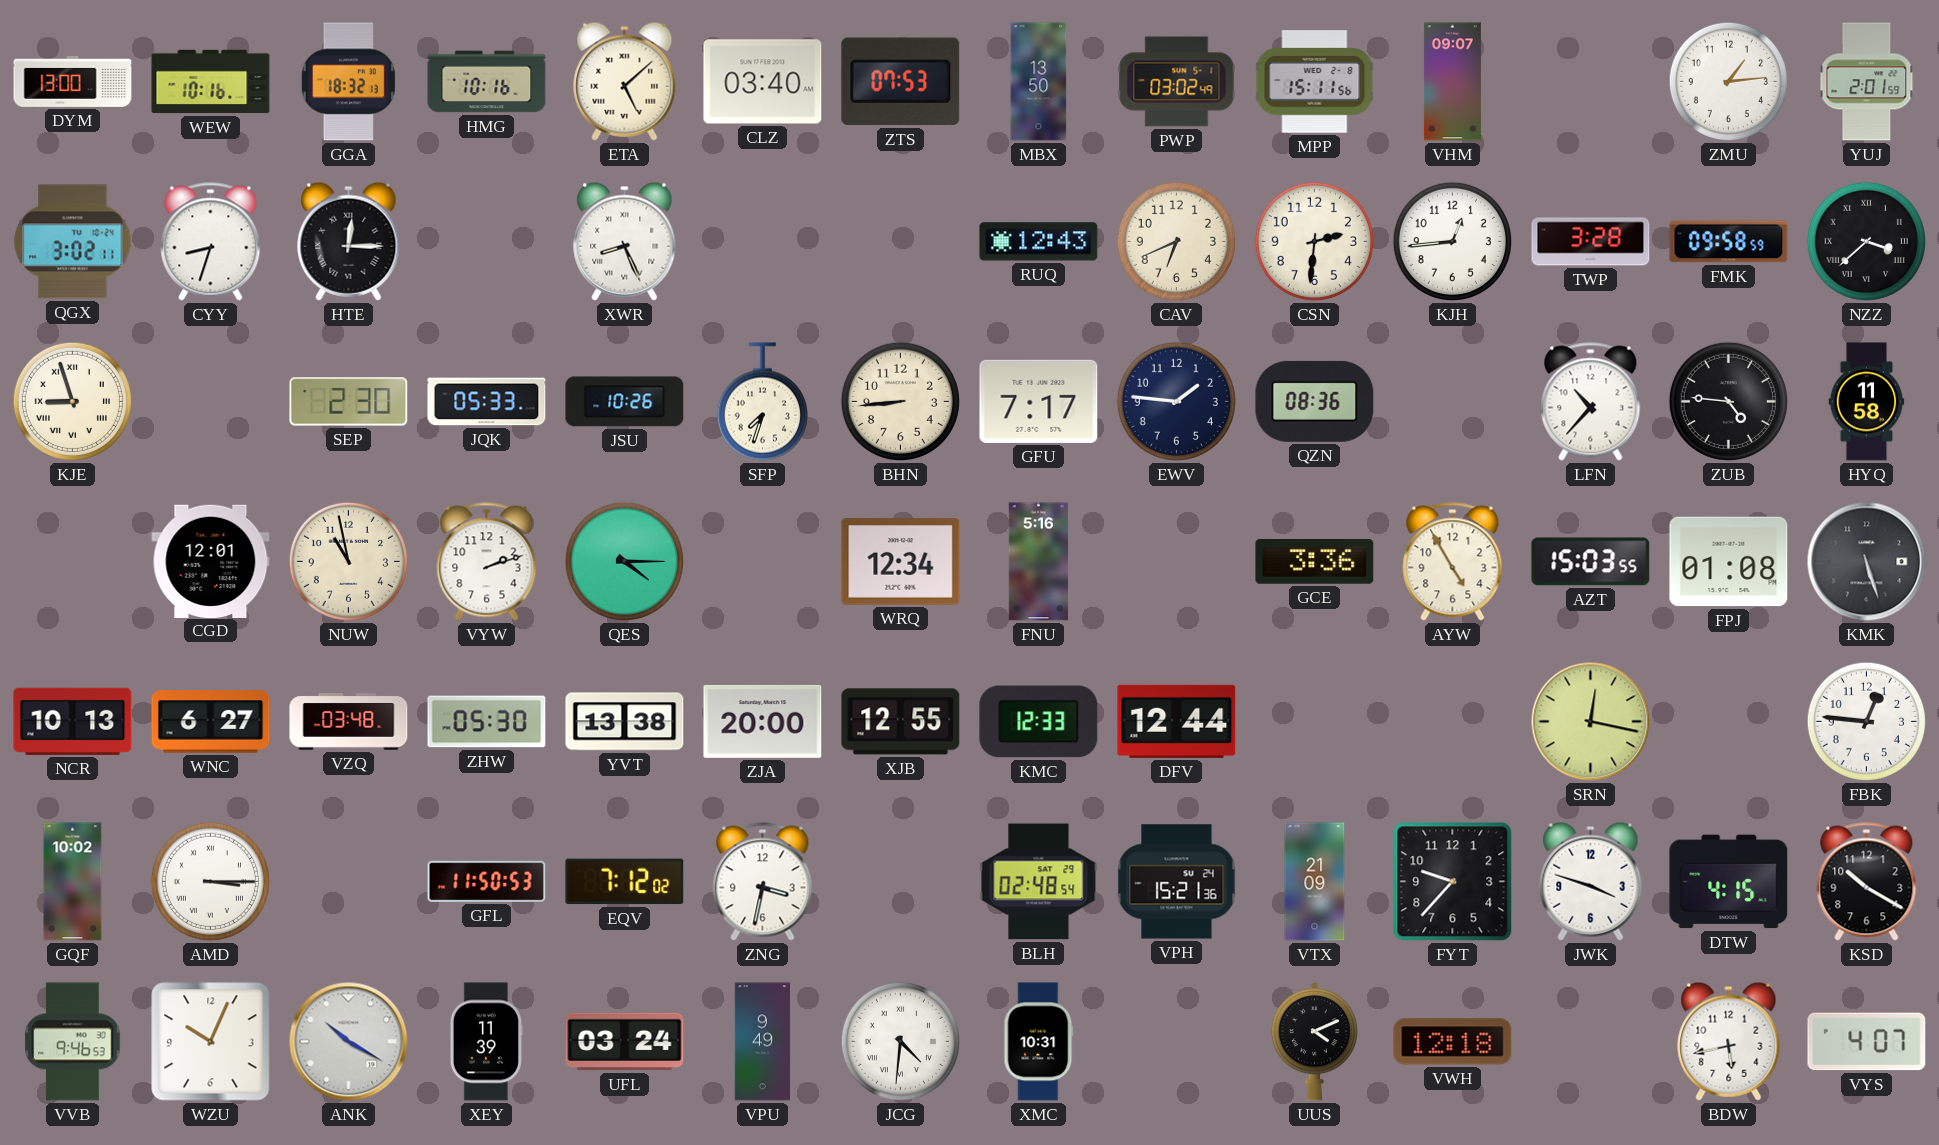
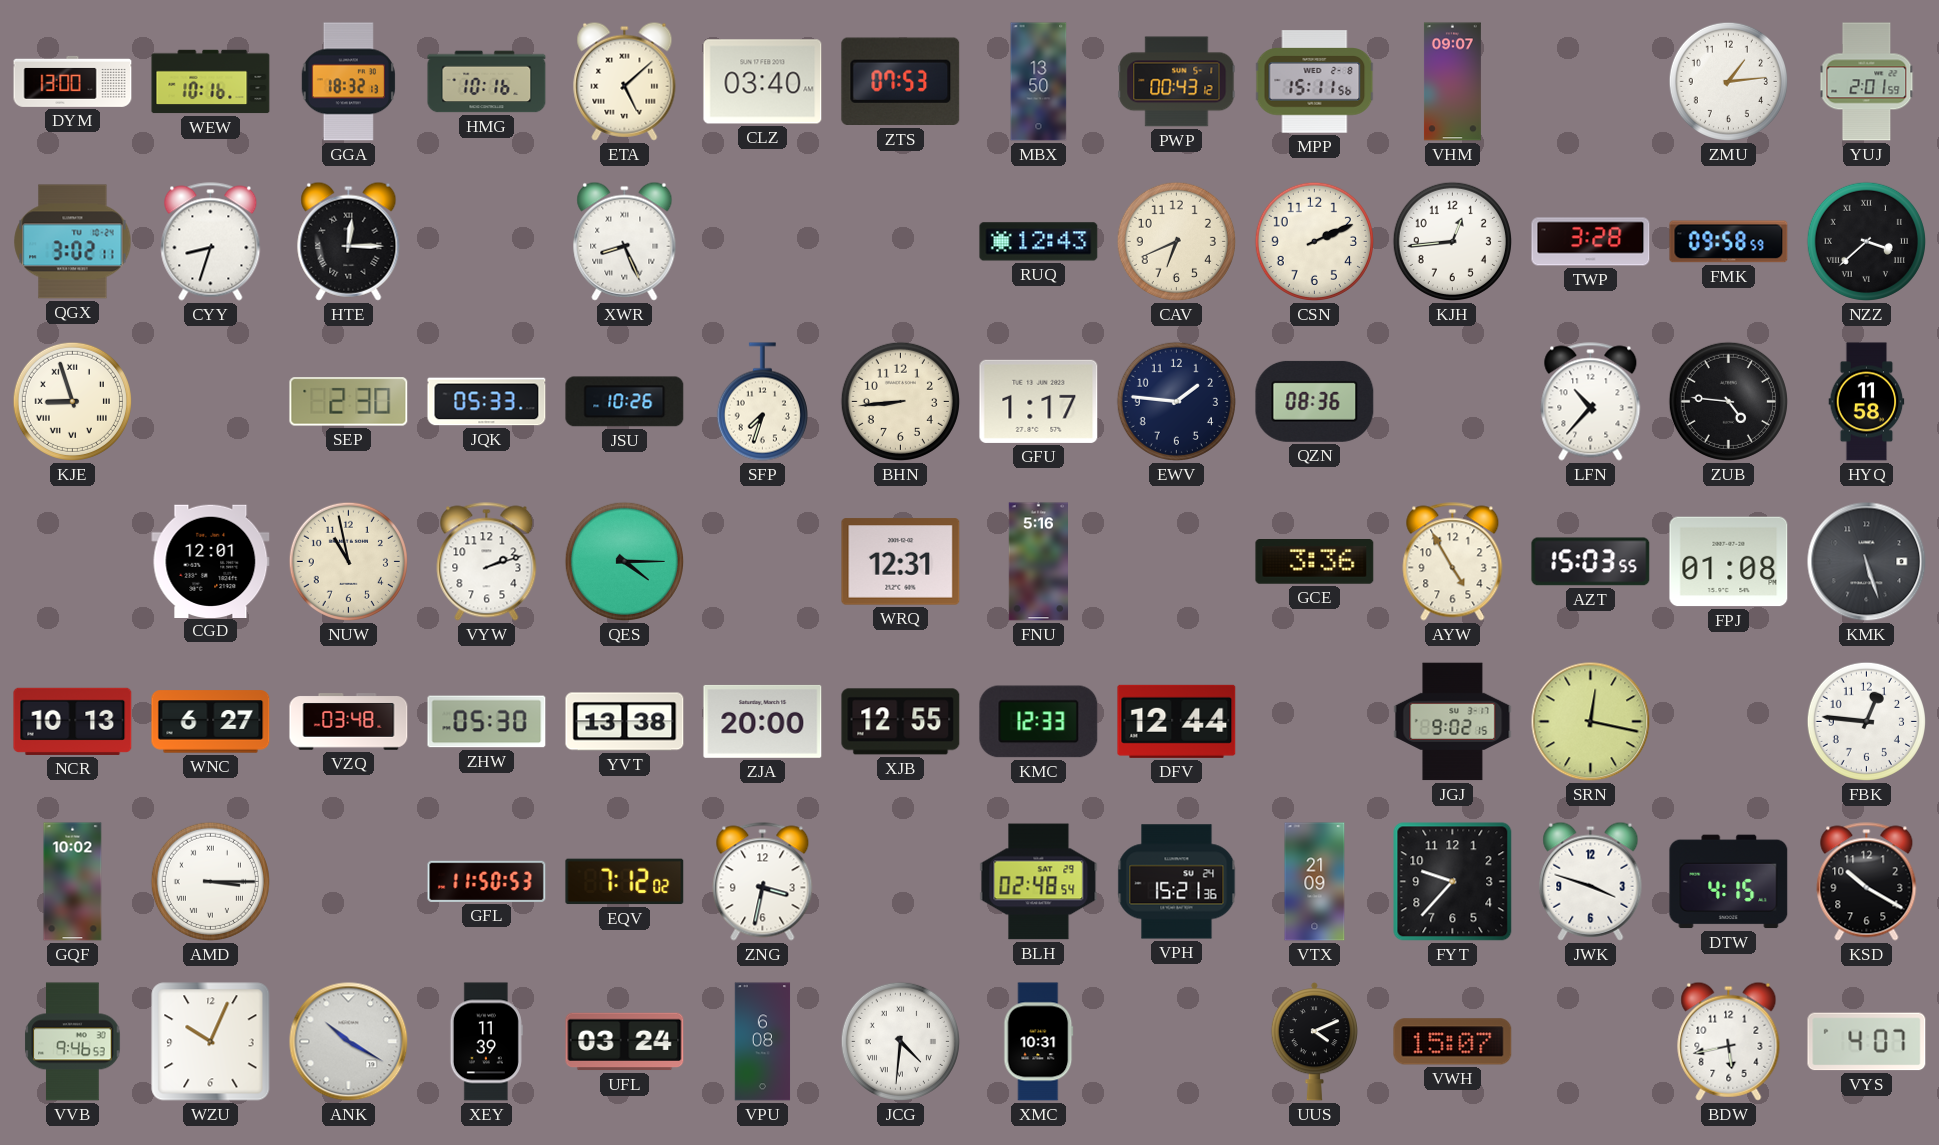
PWP: 03:02 -> 00:43
CSN: 2:31 -> 2:11
GFU: 7:17 -> 1:17
WRQ: 12:34 -> 12:31
JGJ: none -> 9:02
VPU: 9:49 -> 6:08
VWH: 12:18 -> 15:07
